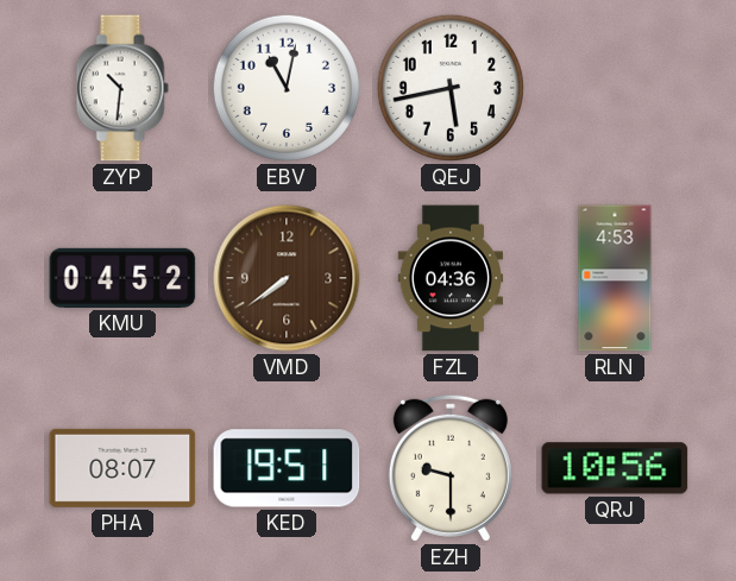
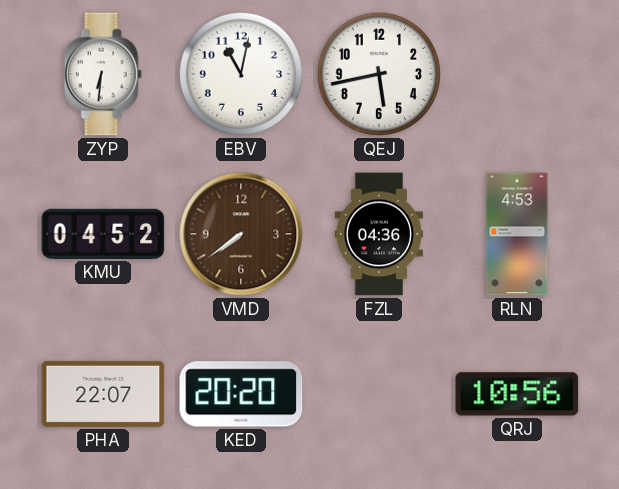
ZYP: 10:31 -> 6:31
PHA: 08:07 -> 22:07
KED: 19:51 -> 20:20
EZH: 9:30 -> none
